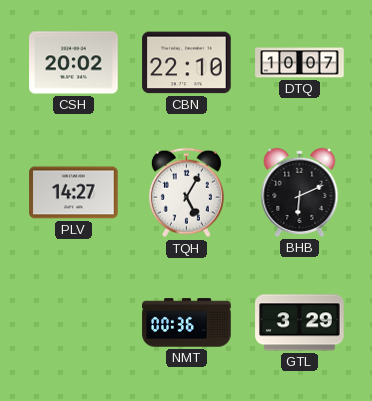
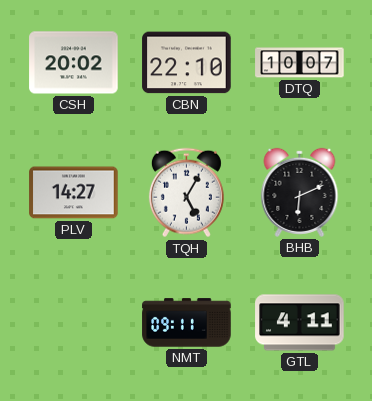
NMT: 00:36 -> 09:11
GTL: 3:29 -> 4:11
